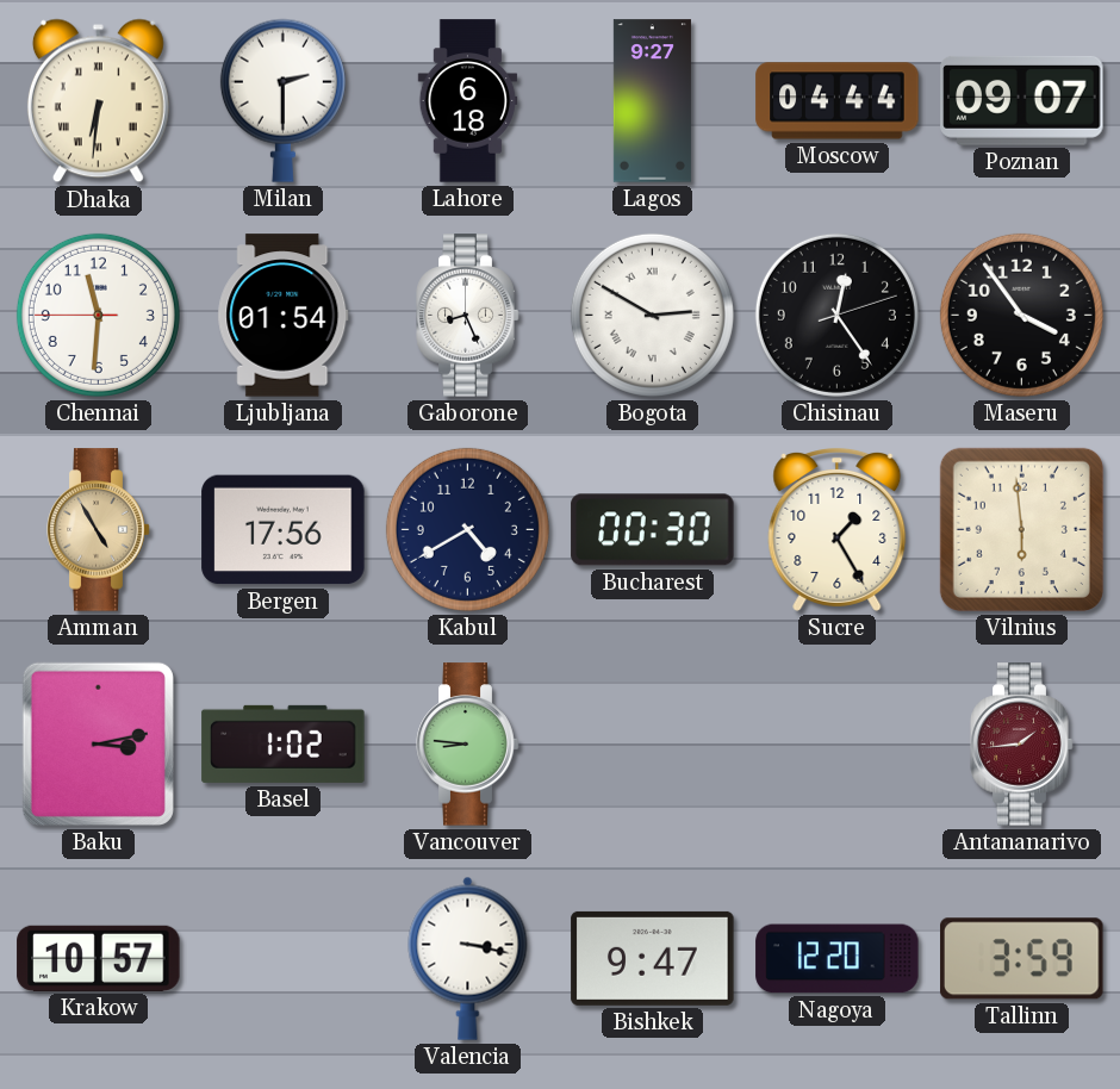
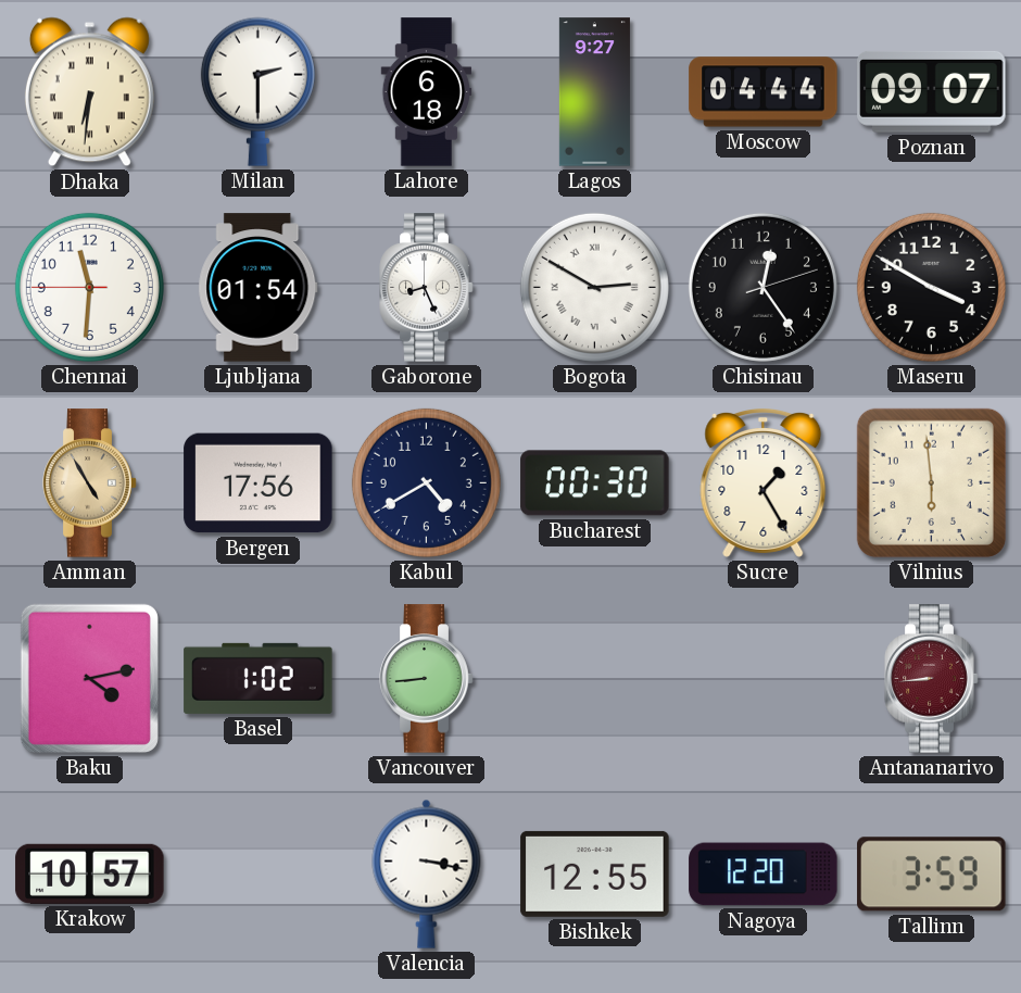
Maseru: 3:54 -> 3:50
Baku: 3:13 -> 4:13
Vancouver: 8:46 -> 8:44
Antananarivo: 1:44 -> 8:44
Bishkek: 9:47 -> 12:55
